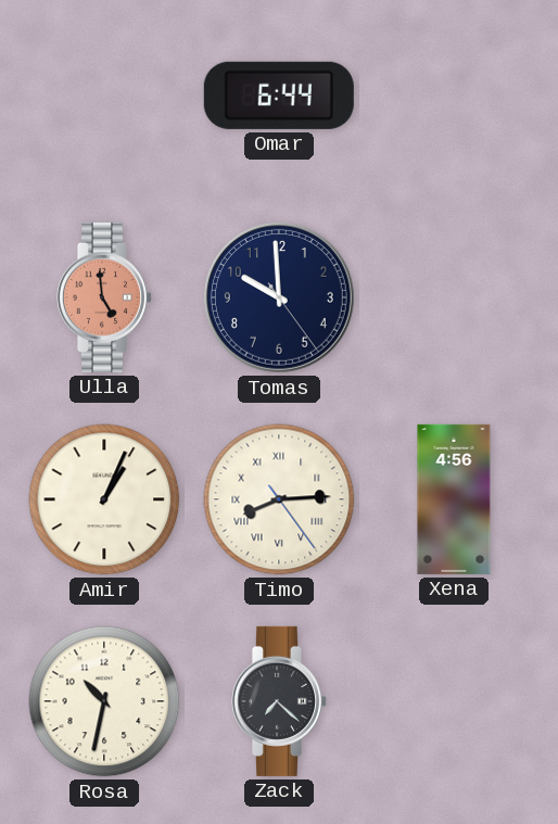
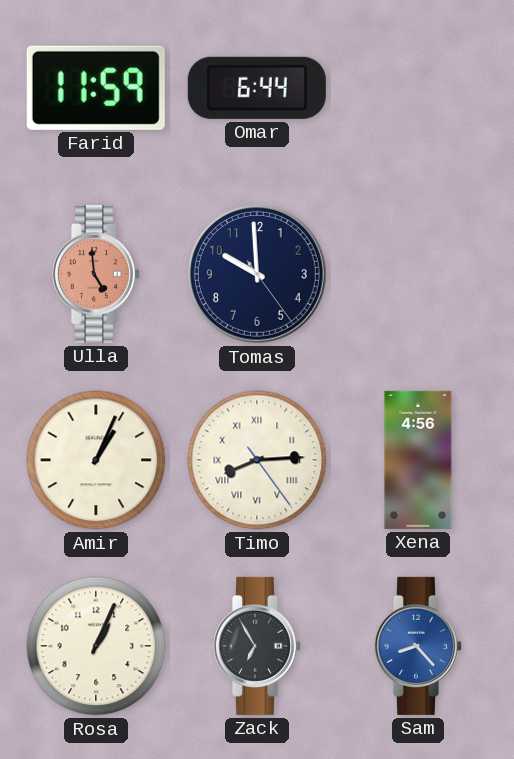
Farid: none -> 11:59
Rosa: 10:32 -> 1:04
Zack: 7:22 -> 6:55
Sam: none -> 8:23
